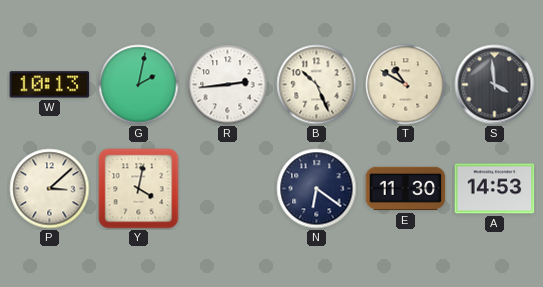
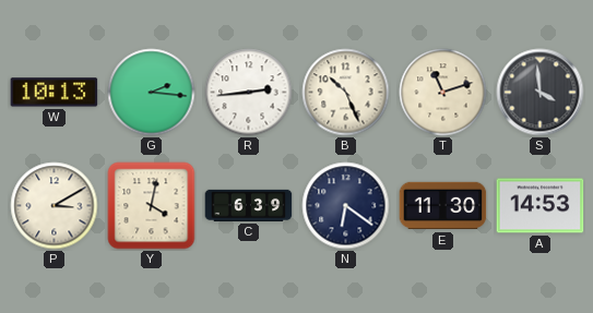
G: 2:02 -> 2:16
T: 10:50 -> 11:12
P: 3:08 -> 3:10
C: none -> 6:39
